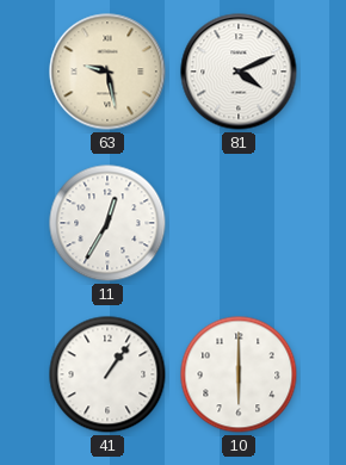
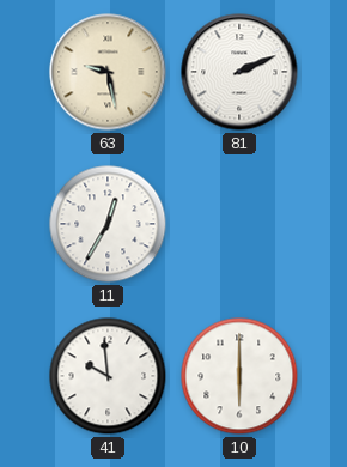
81: 4:11 -> 2:11
41: 1:06 -> 9:59
